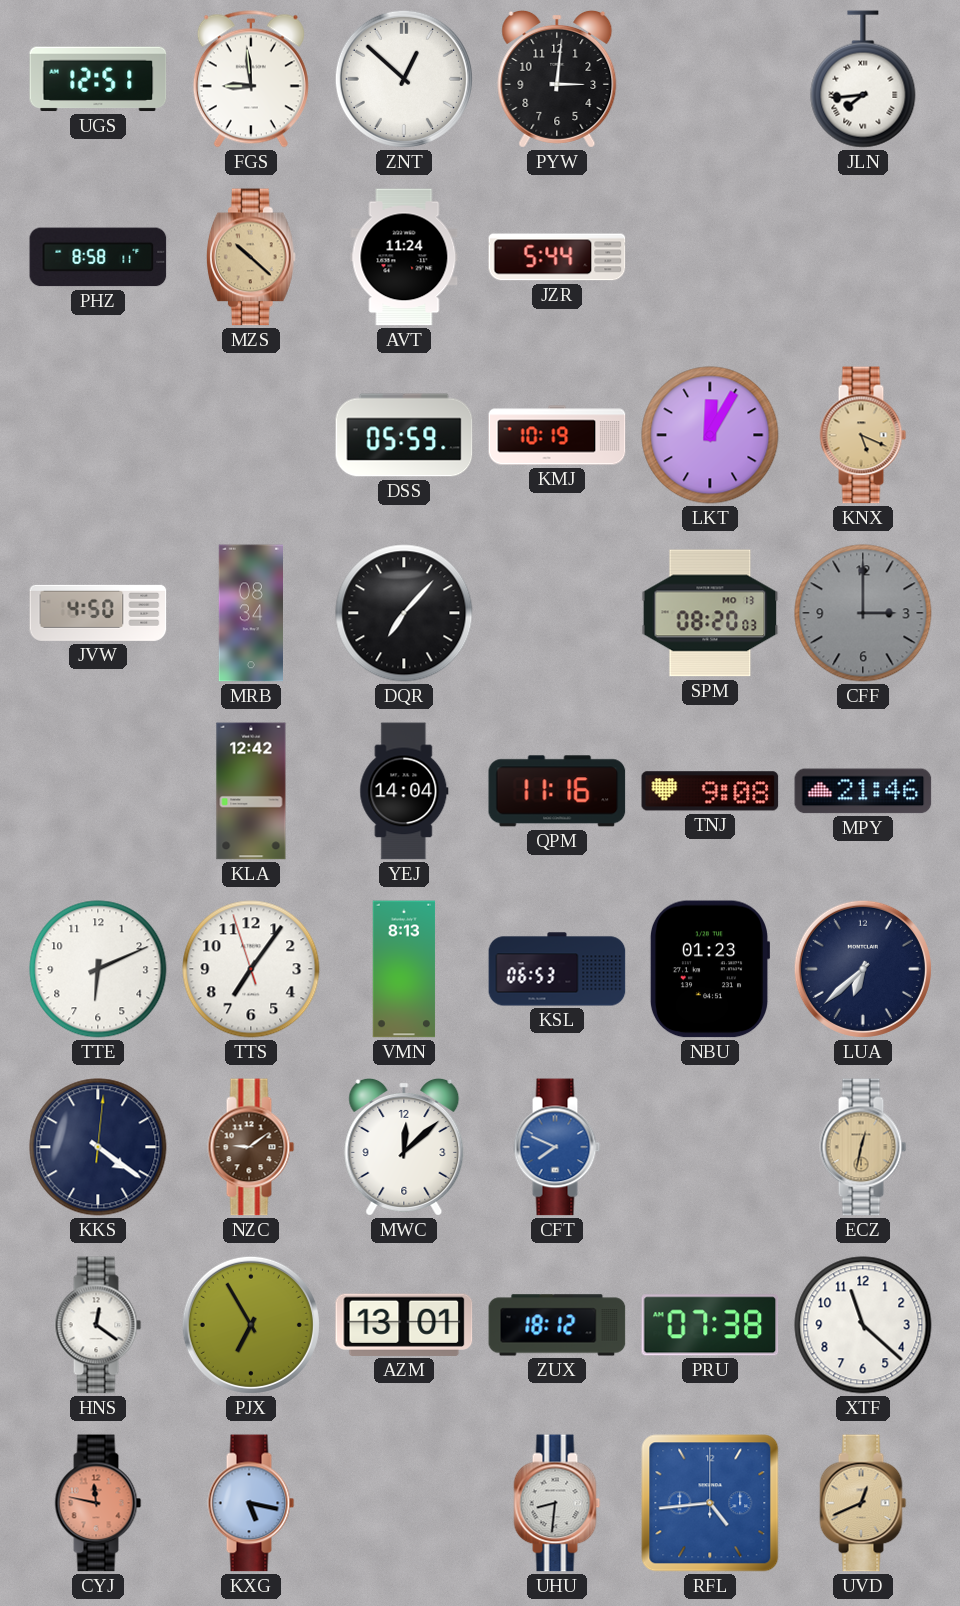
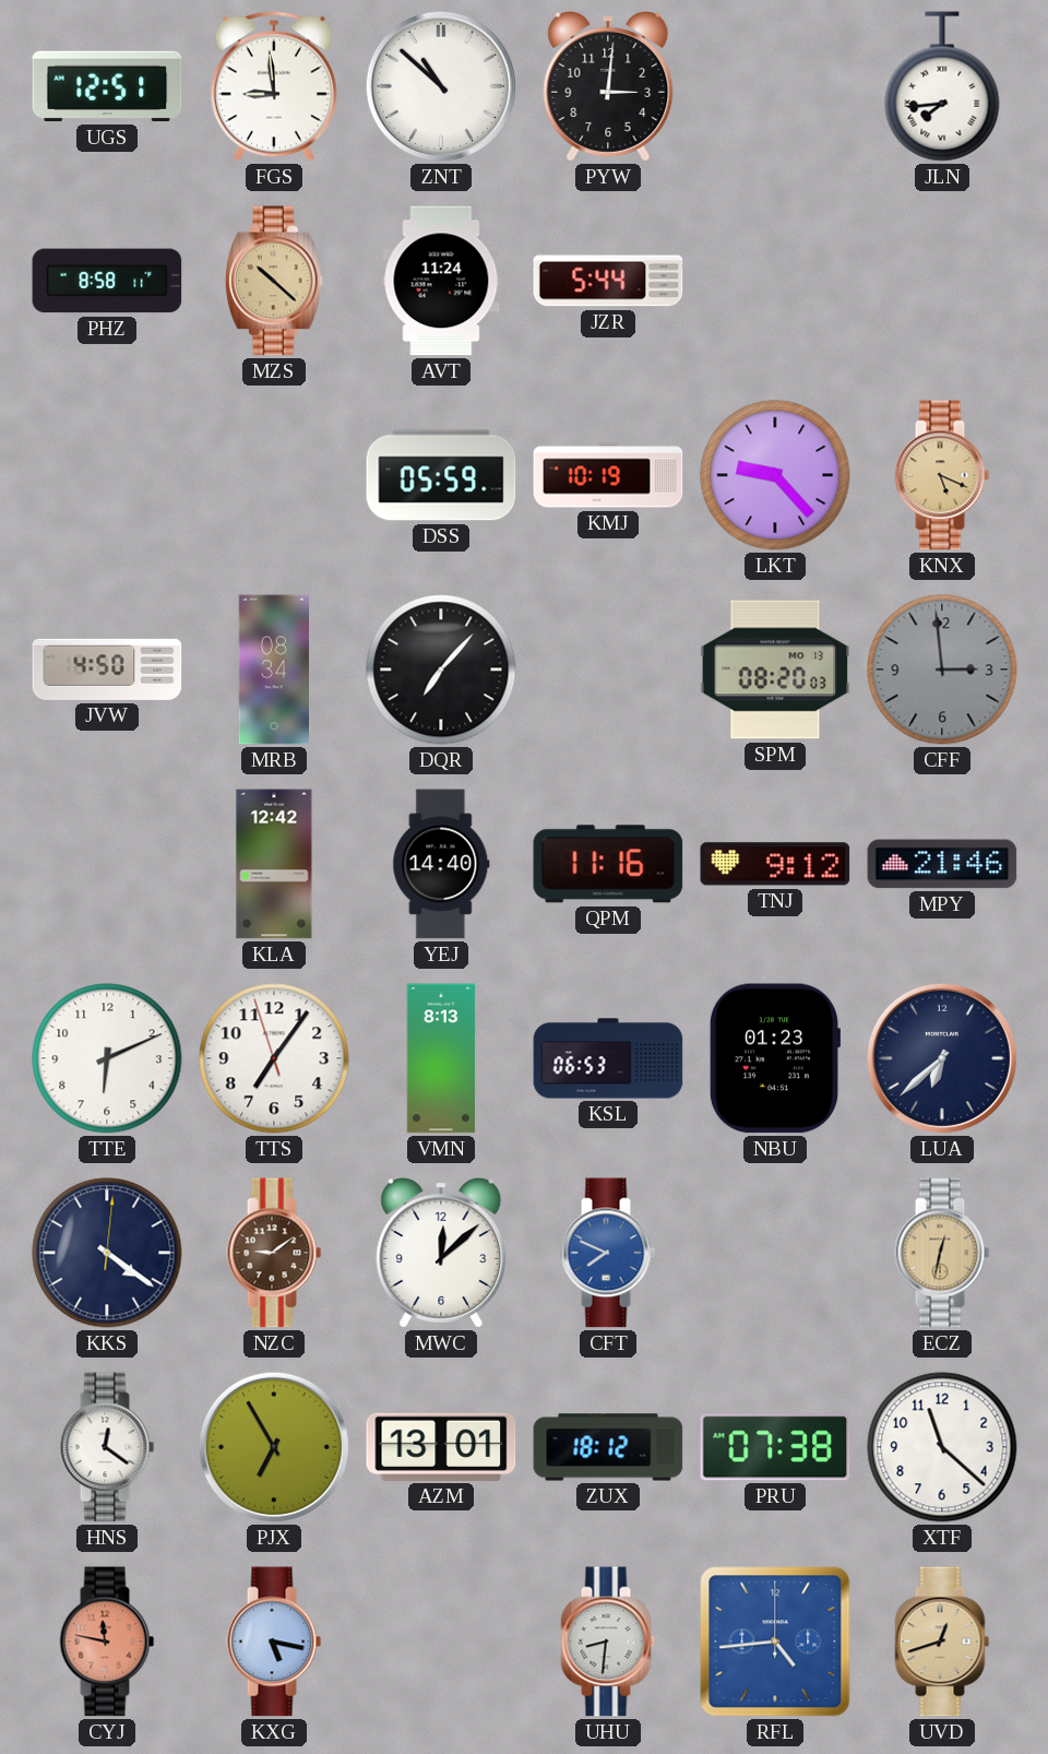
ZNT: 12:52 -> 10:52
LKT: 12:05 -> 9:23
CFF: 3:00 -> 2:59
YEJ: 14:04 -> 14:40
TNJ: 9:08 -> 9:12
UVD: 12:41 -> 12:42
